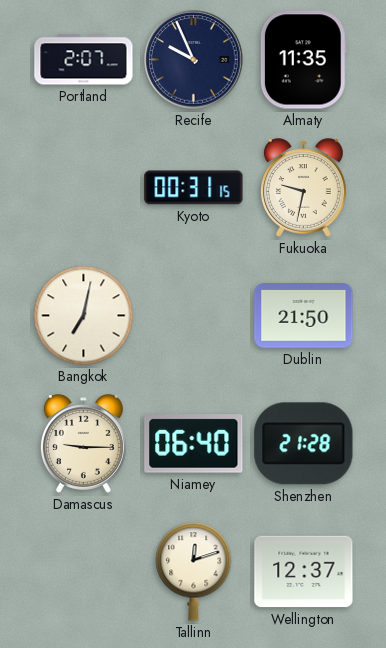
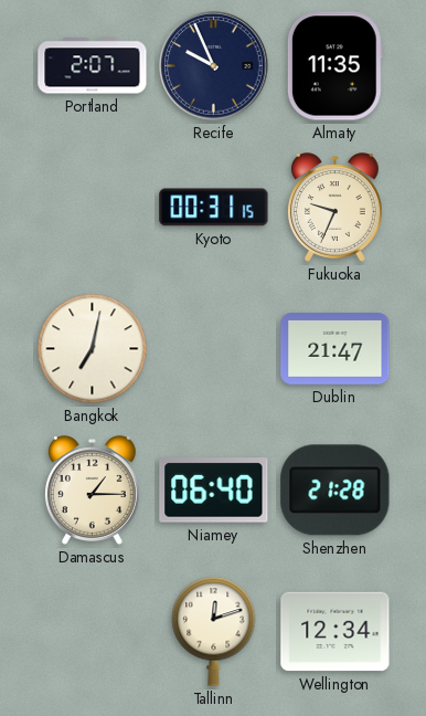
Fukuoka: 9:32 -> 9:34
Dublin: 21:50 -> 21:47
Damascus: 9:15 -> 1:15
Wellington: 12:37 -> 12:34
